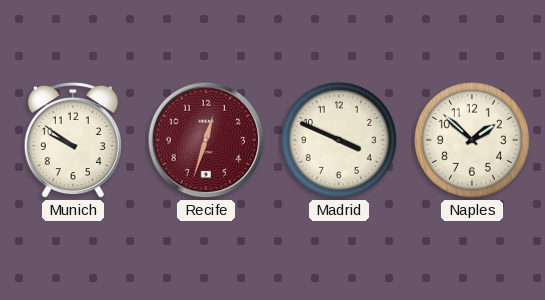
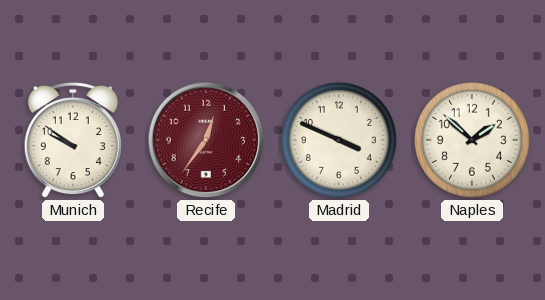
Recife: 12:33 -> 12:36
